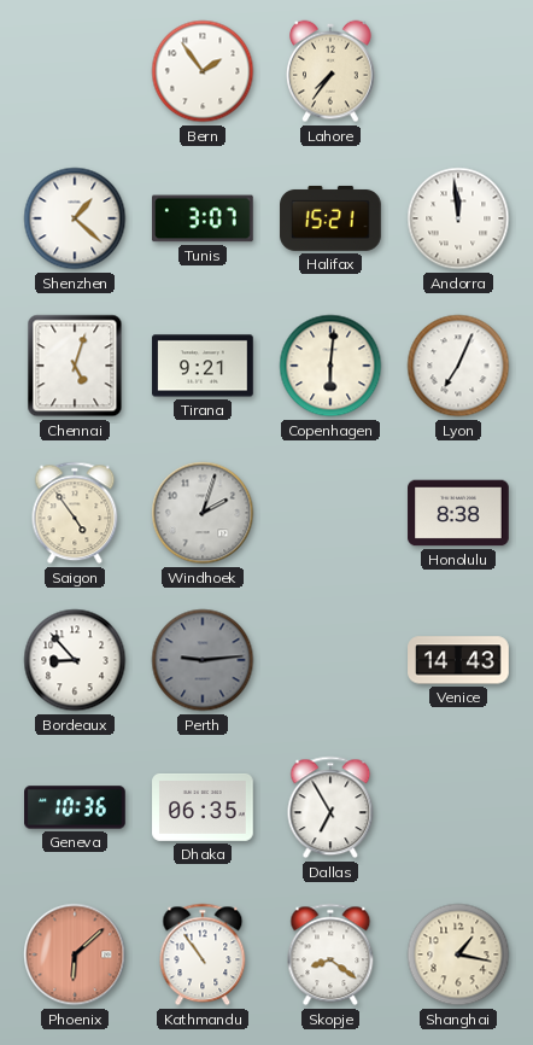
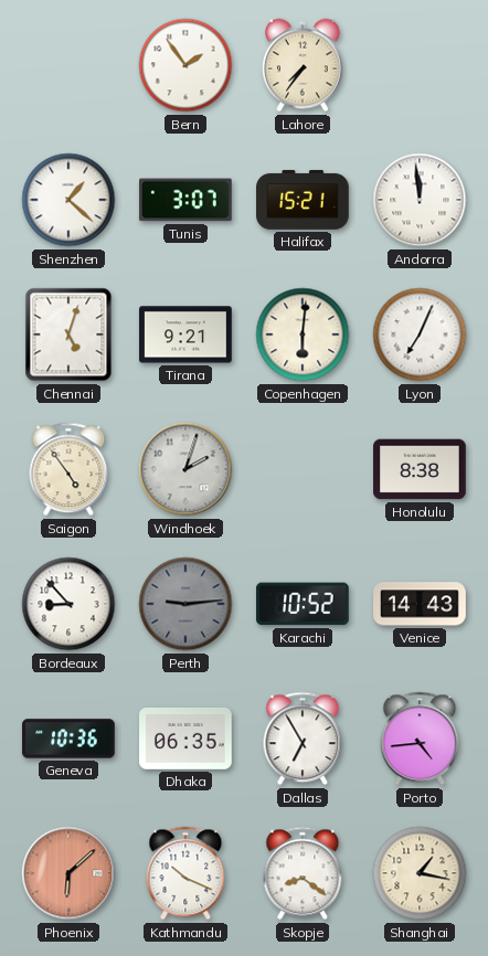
Karachi: none -> 10:52
Porto: none -> 4:44
Kathmandu: 10:54 -> 10:19
